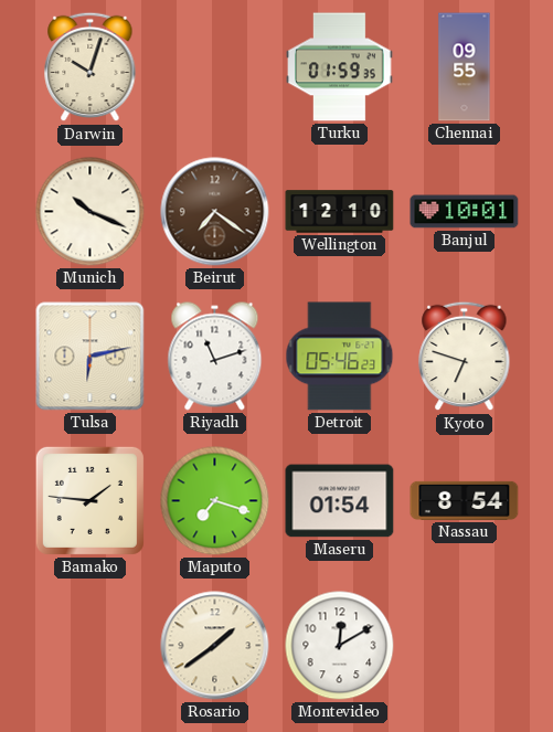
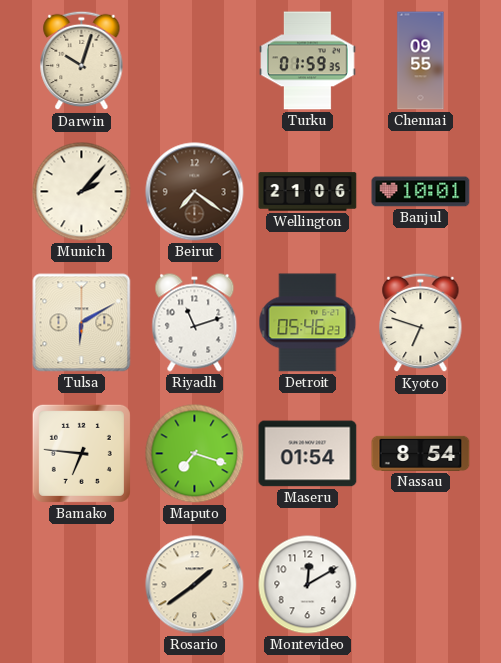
Munich: 10:19 -> 2:07
Wellington: 12:10 -> 21:06
Tulsa: 6:13 -> 6:10
Bamako: 1:46 -> 6:46
